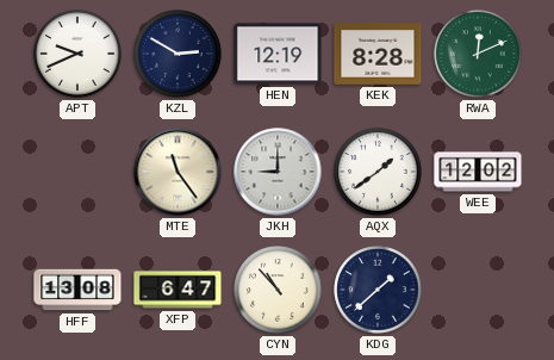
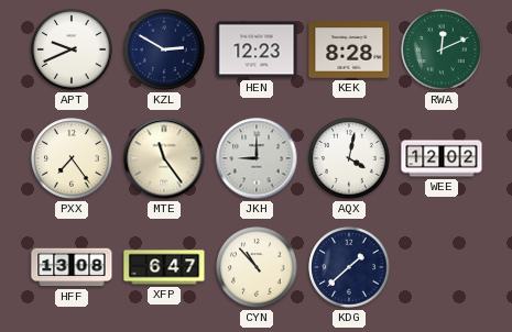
HEN: 12:19 -> 12:23
PXX: none -> 7:24
AQX: 1:39 -> 4:02
